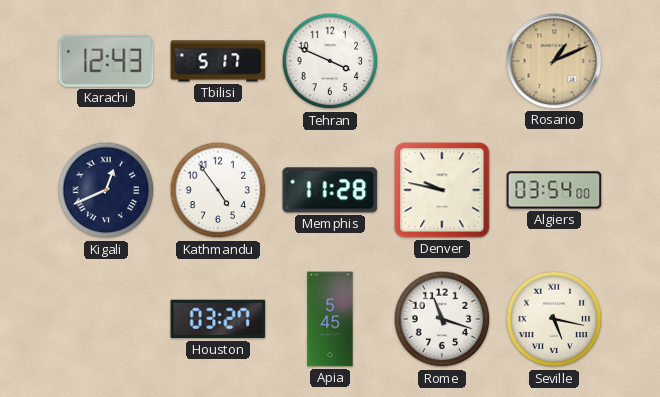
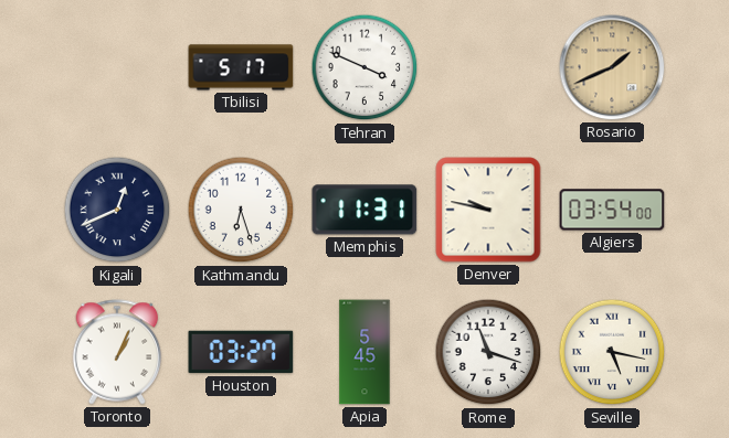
Karachi: 12:43 -> none
Rosario: 1:11 -> 1:41
Kathmandu: 4:54 -> 6:27
Memphis: 11:28 -> 11:31
Toronto: none -> 1:04
